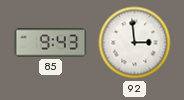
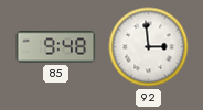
85: 9:43 -> 9:48
